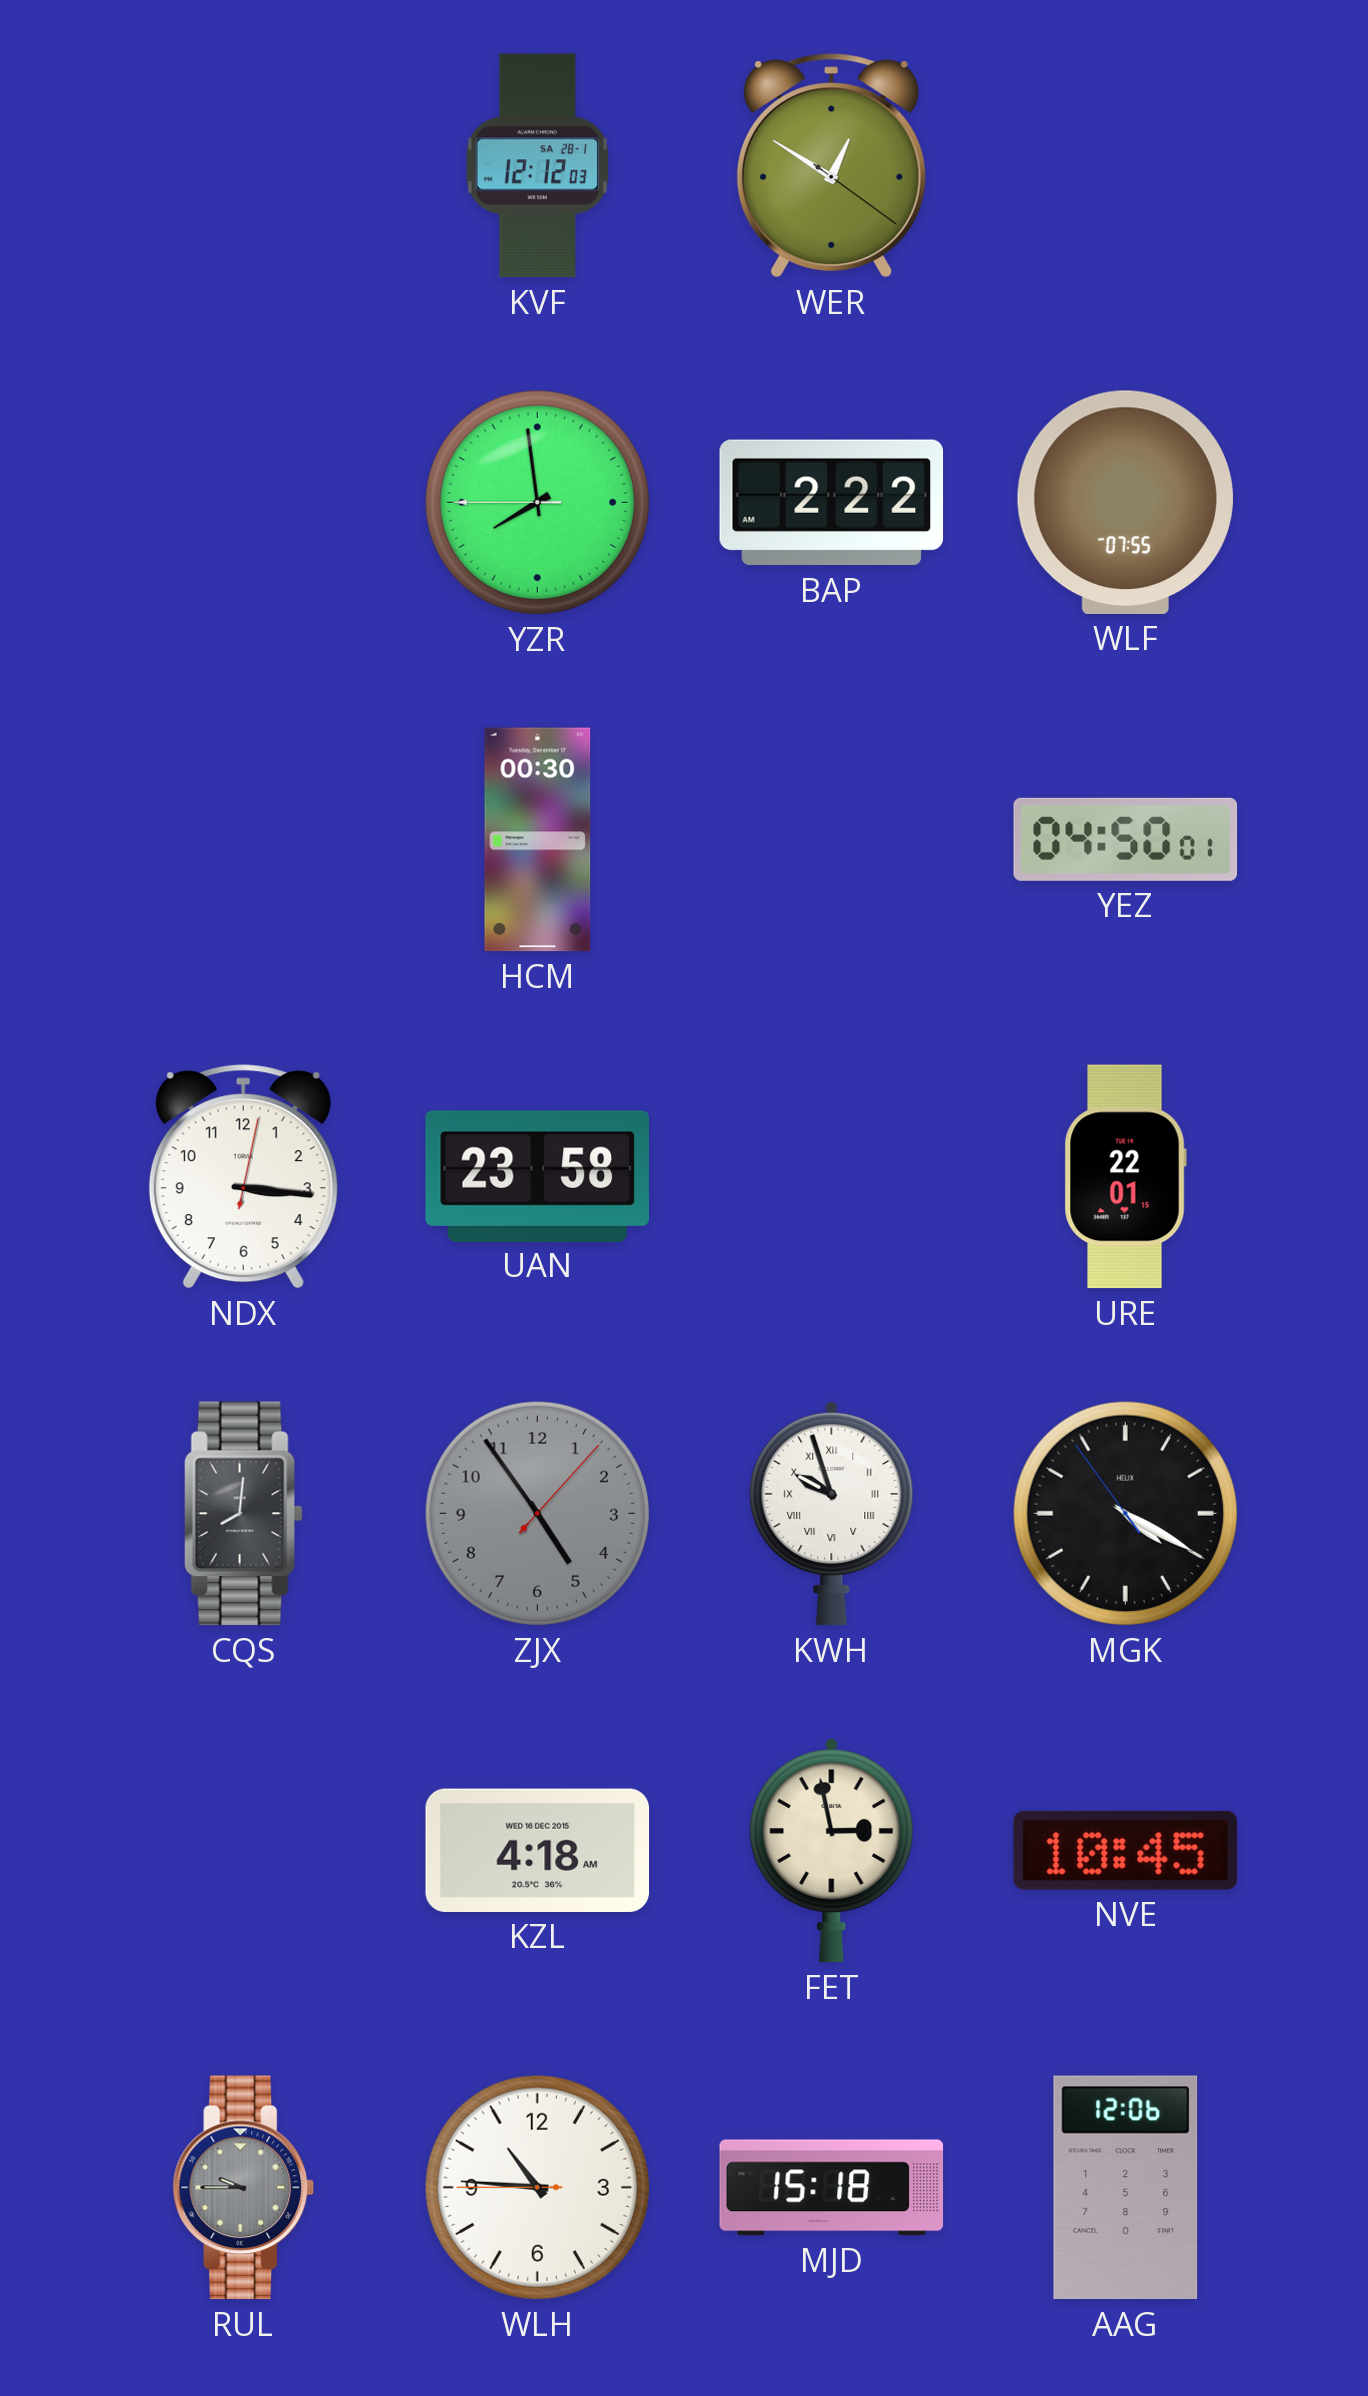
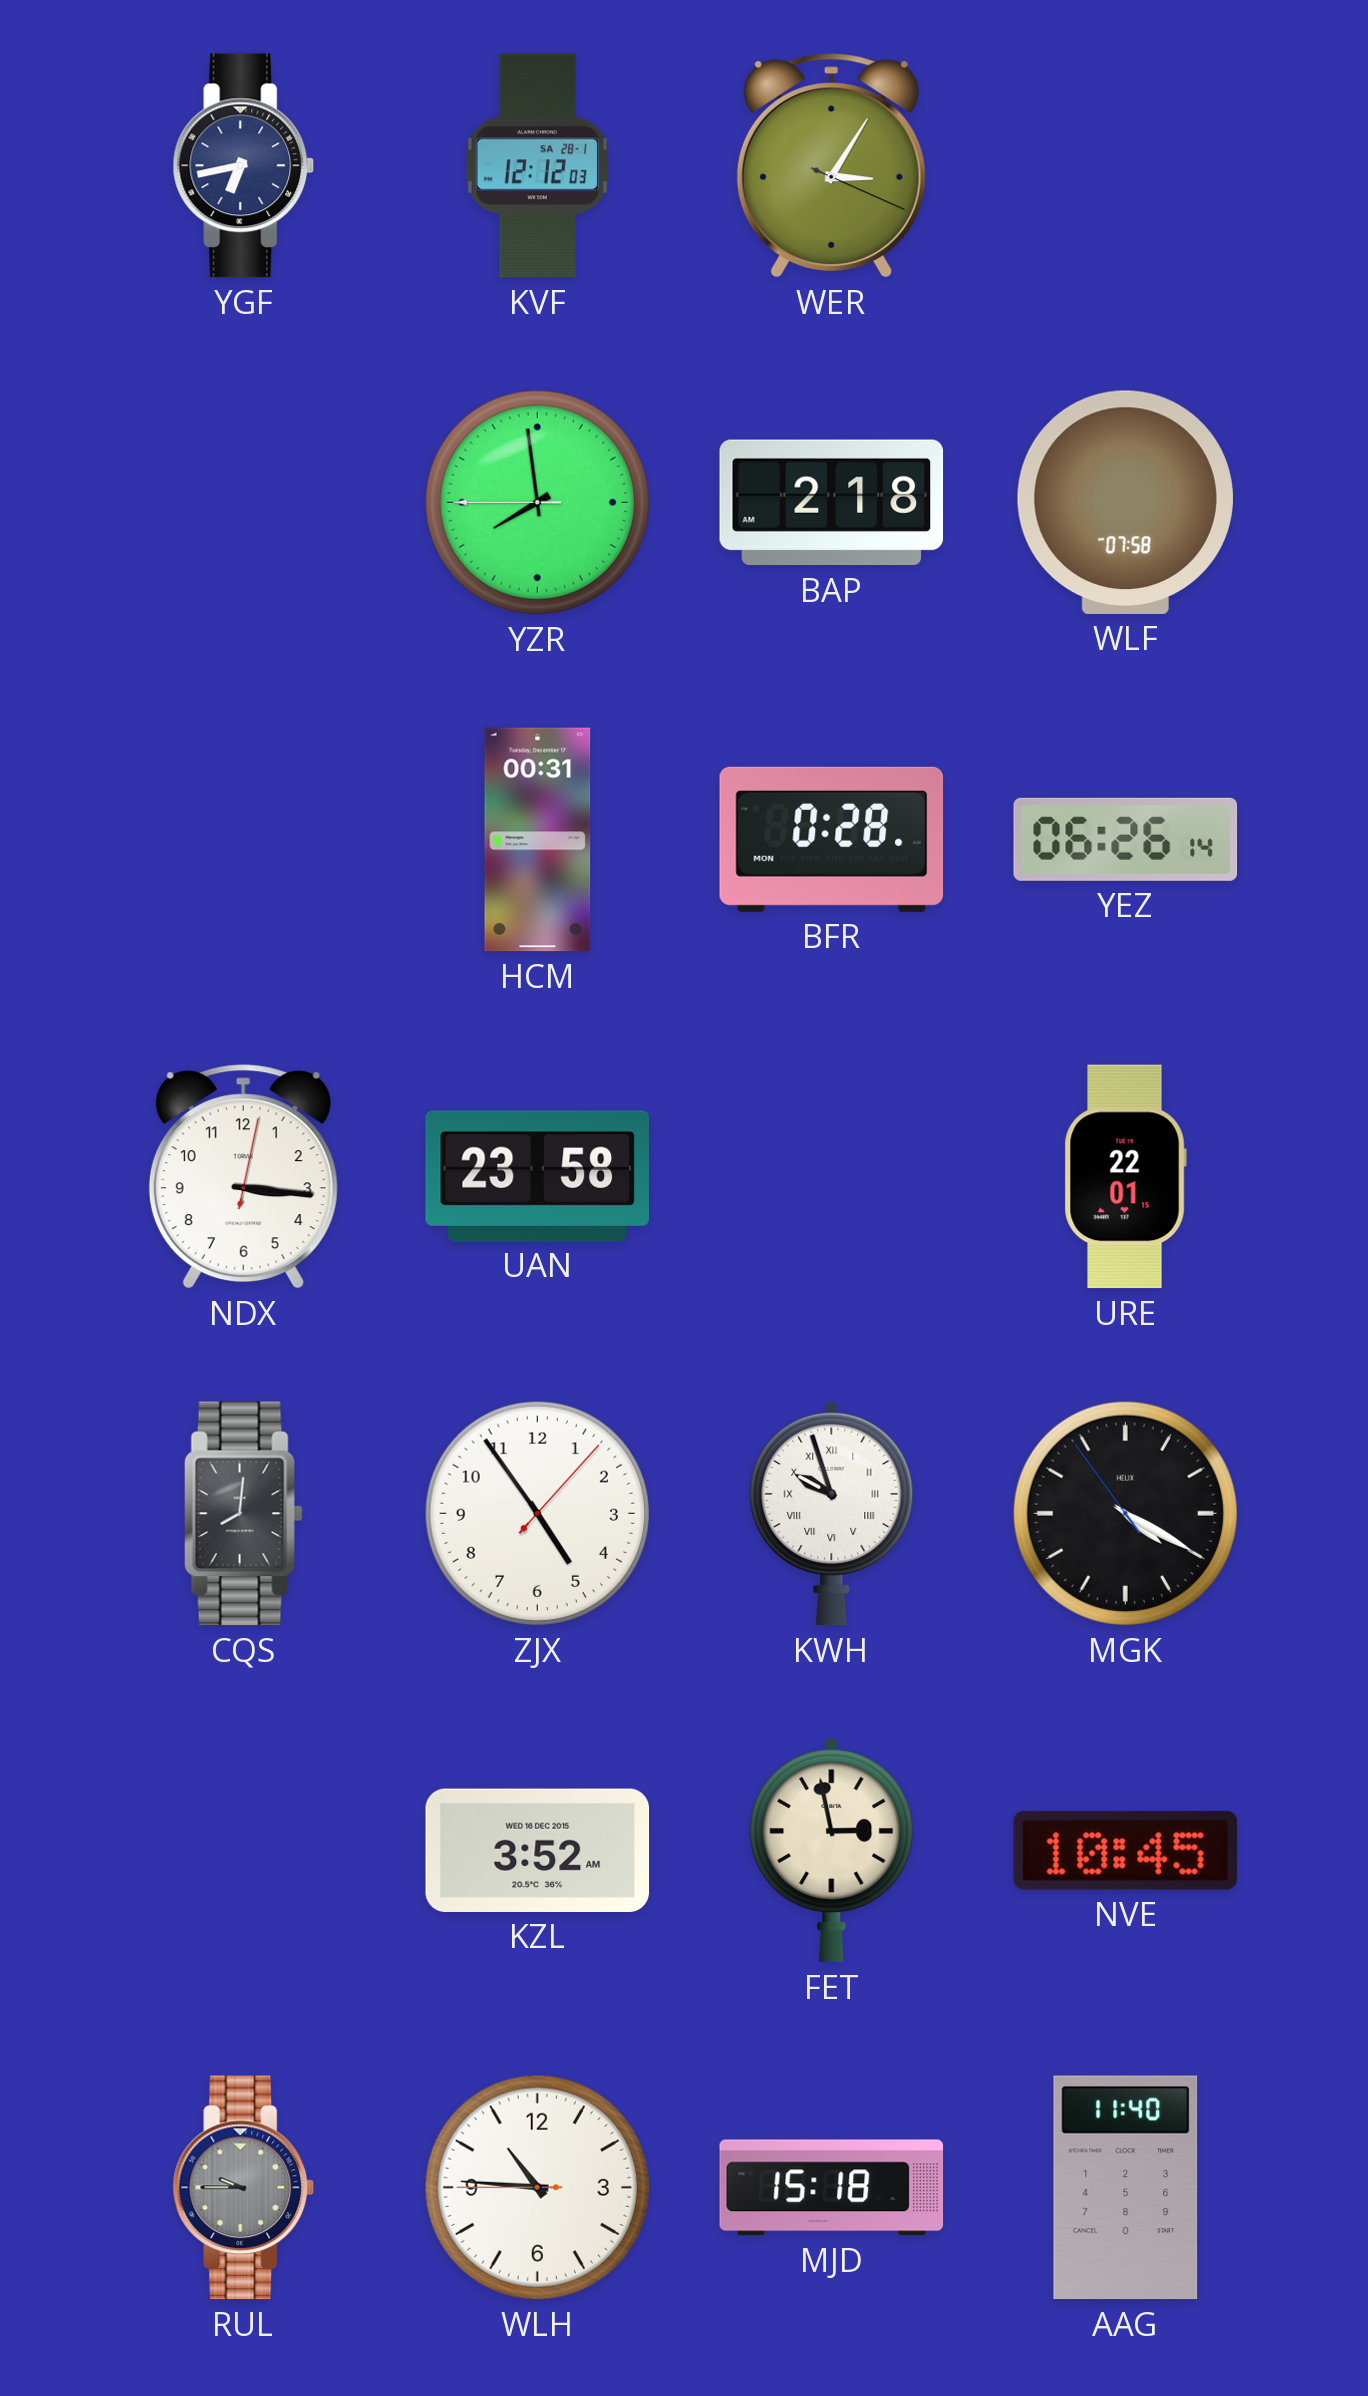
YGF: none -> 6:43
WER: 12:50 -> 3:05
BAP: 2:22 -> 2:18
WLF: 07:55 -> 07:58
HCM: 00:30 -> 00:31
BFR: none -> 0:28
YEZ: 04:50 -> 06:26
ZJX dial: grey -> white
KZL: 4:18 -> 3:52
AAG: 12:06 -> 11:40
